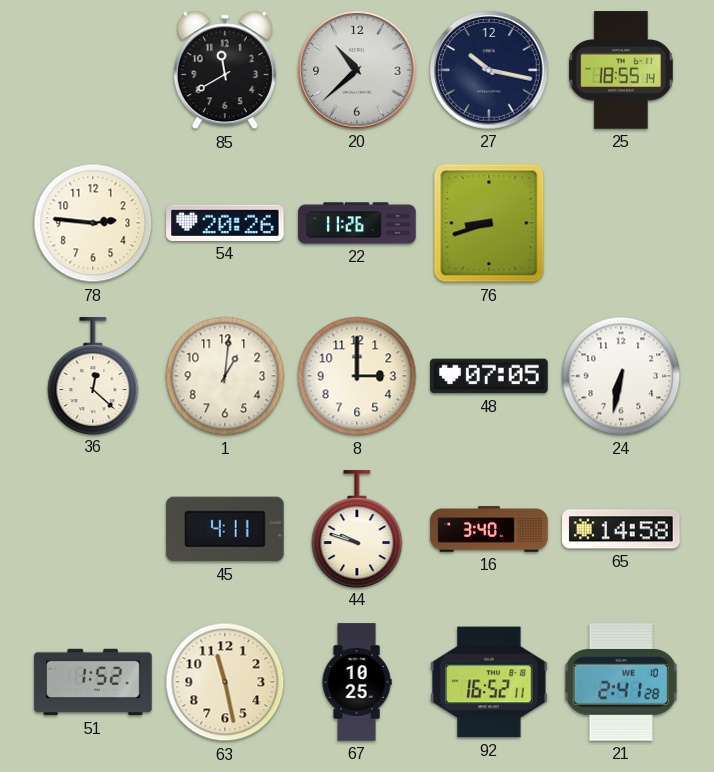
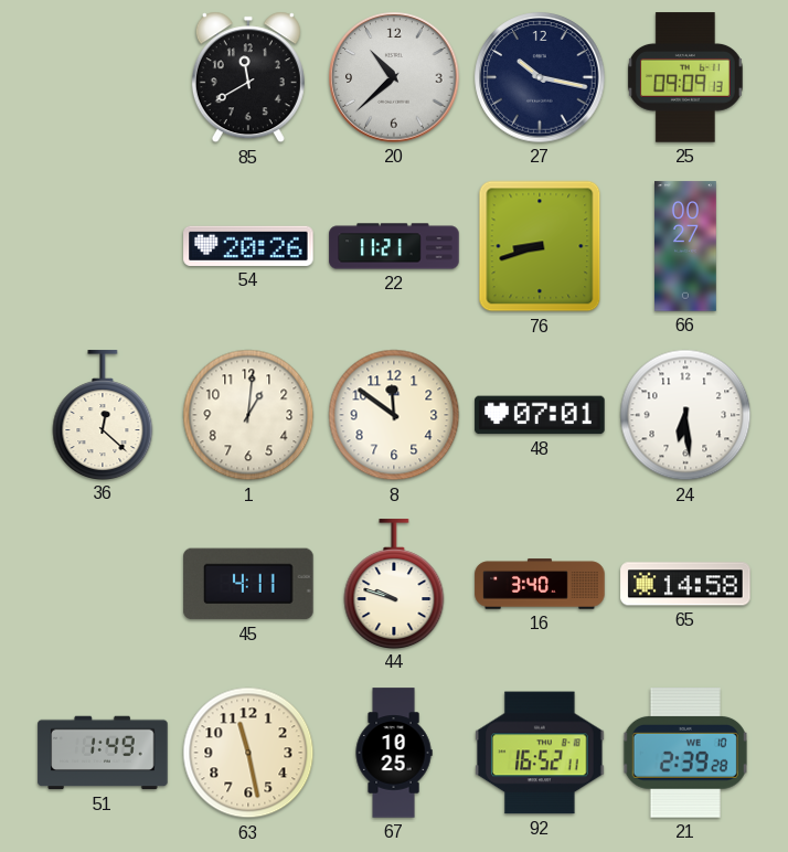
25: 18:55 -> 09:09
78: 2:46 -> none
22: 11:26 -> 11:21
66: none -> 00:27
8: 3:00 -> 11:51
48: 07:05 -> 07:01
24: 6:32 -> 6:29
51: 1:52 -> 1:49
21: 2:41 -> 2:39
